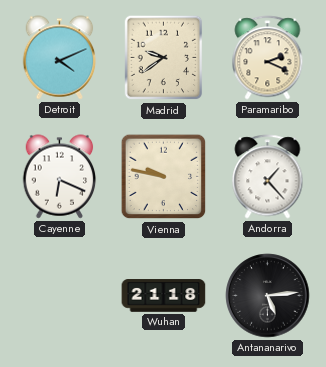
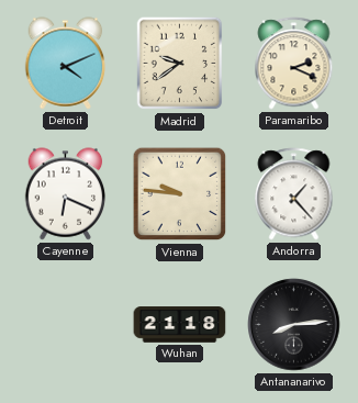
Vienna: 9:47 -> 9:46
Antananarivo: 5:14 -> 8:14
